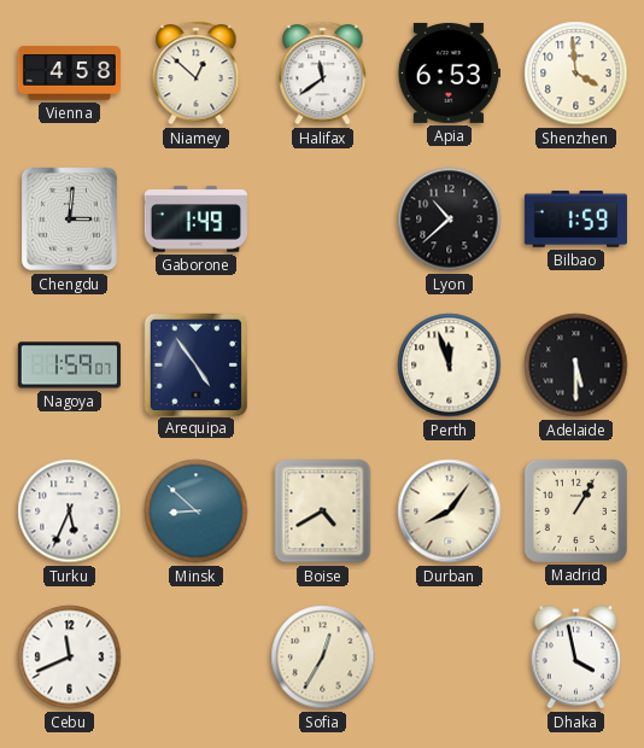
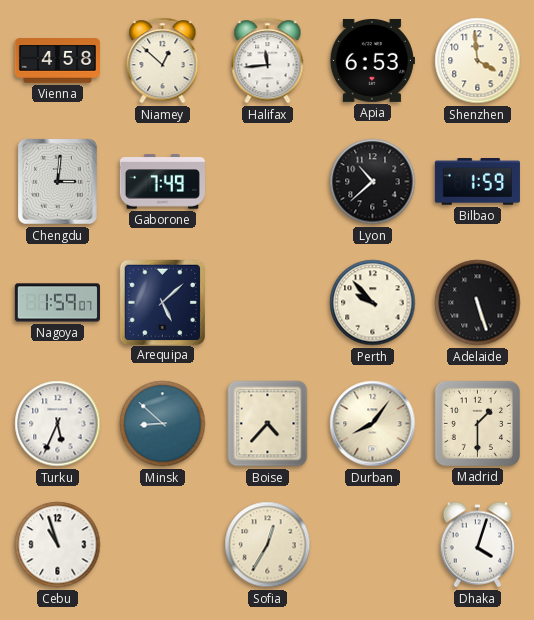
Halifax: 11:39 -> 11:44
Gaborone: 1:49 -> 7:49
Arequipa: 4:54 -> 5:08
Perth: 11:57 -> 9:53
Adelaide: 5:30 -> 5:27
Boise: 4:40 -> 4:37
Madrid: 1:05 -> 1:30
Cebu: 11:41 -> 10:57
Dhaka: 3:58 -> 4:03
